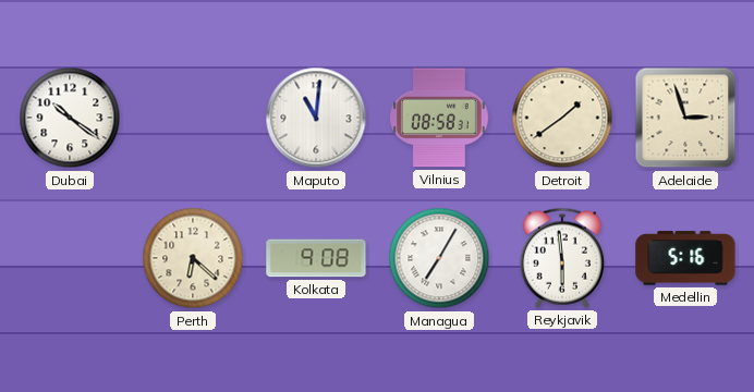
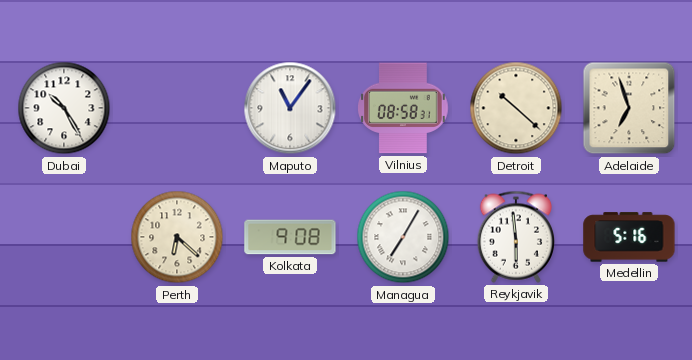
Dubai: 10:21 -> 10:25
Maputo: 11:01 -> 11:06
Detroit: 1:39 -> 10:22
Adelaide: 2:57 -> 6:57
